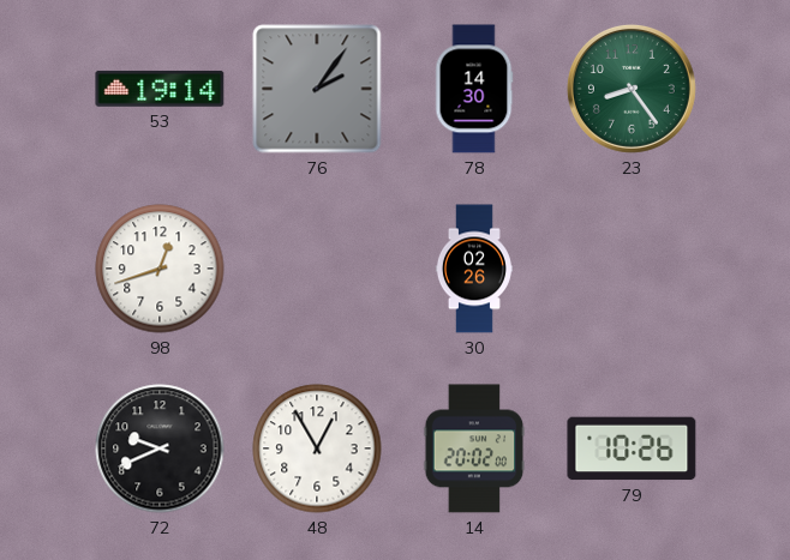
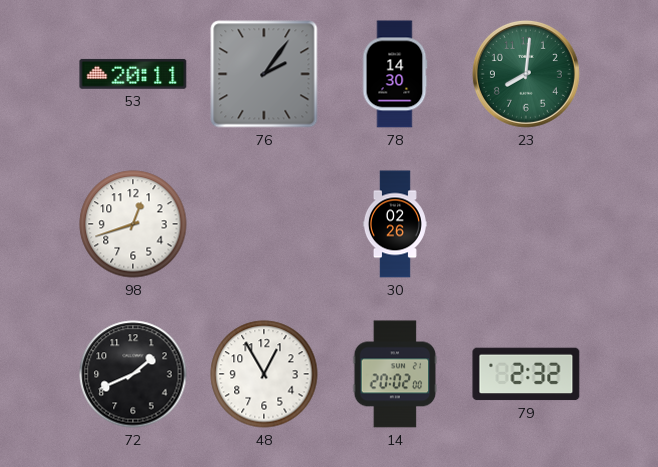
53: 19:14 -> 20:11
23: 8:24 -> 8:01
72: 9:41 -> 1:41
79: 10:26 -> 2:32
